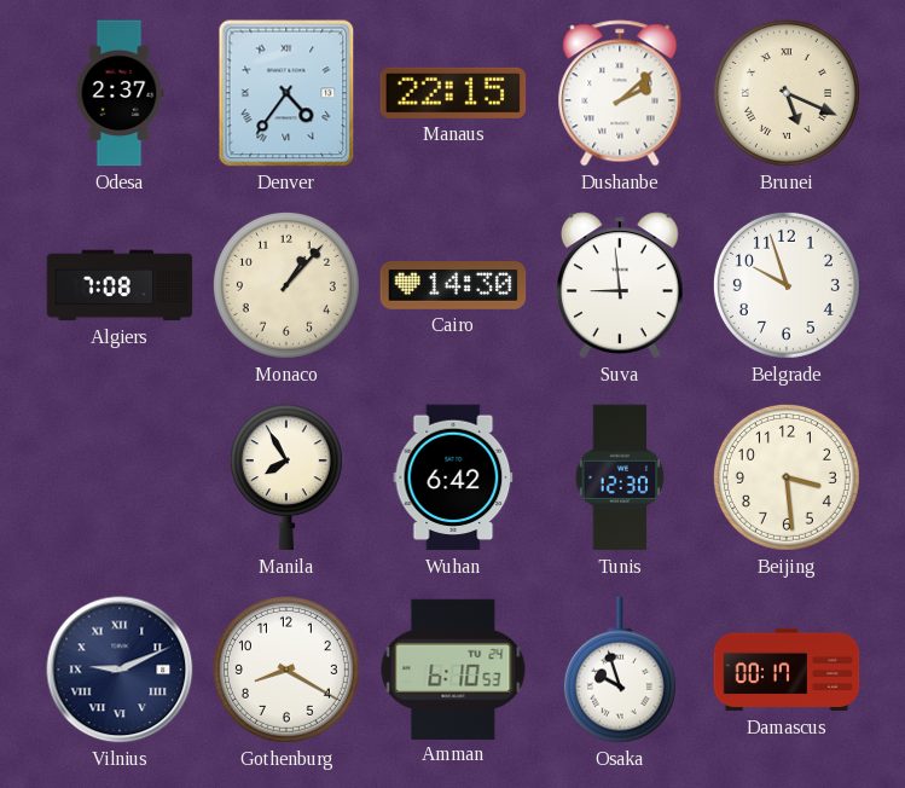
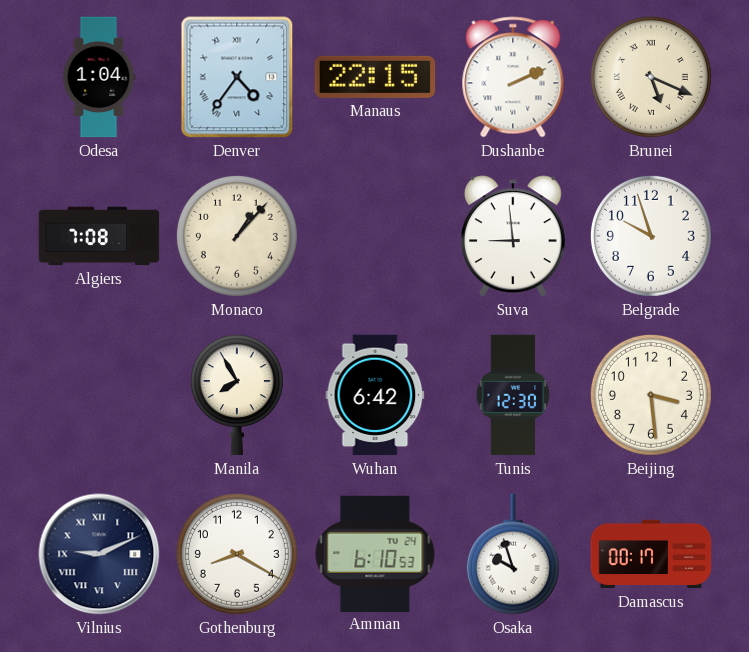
Odesa: 2:37 -> 1:04
Dushanbe: 2:08 -> 2:11
Cairo: 14:30 -> none
